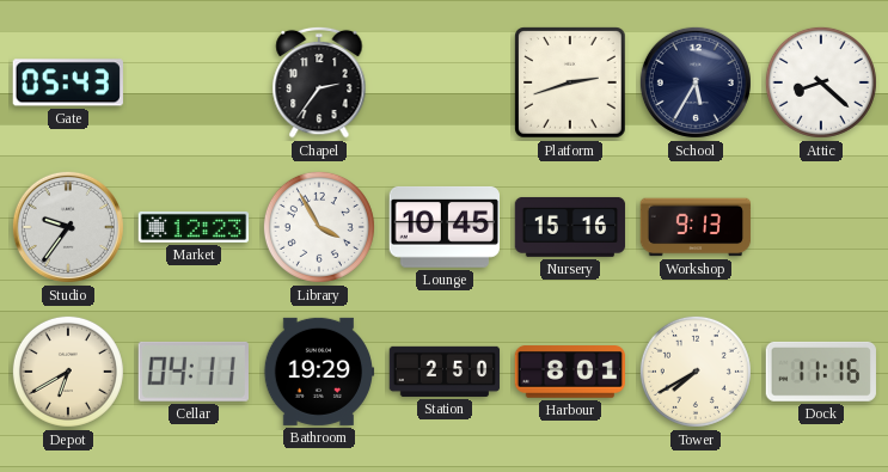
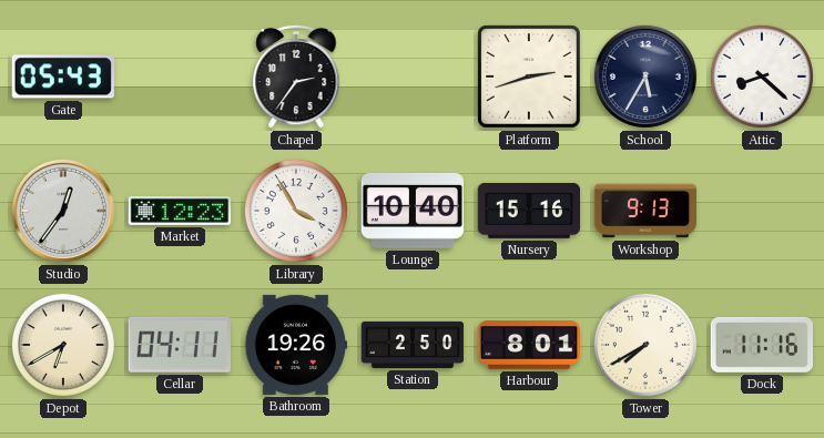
Studio: 9:36 -> 12:36
Lounge: 10:45 -> 10:40
Bathroom: 19:29 -> 19:26
